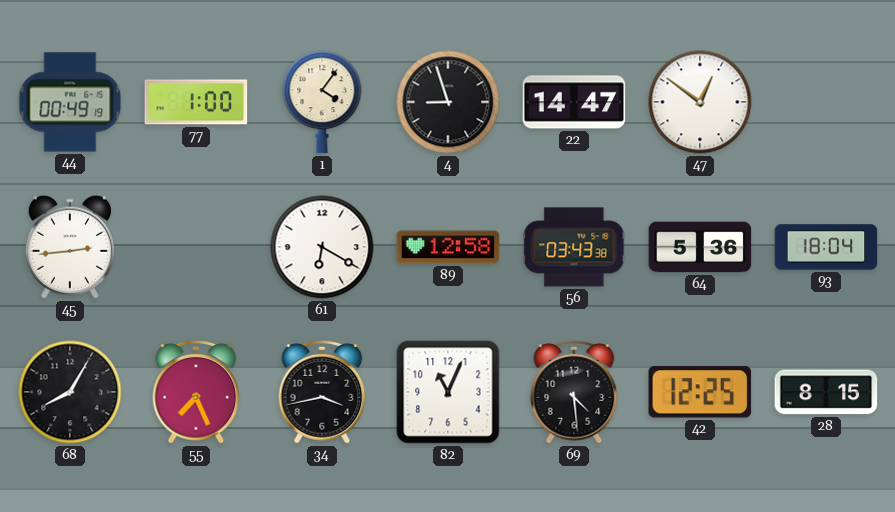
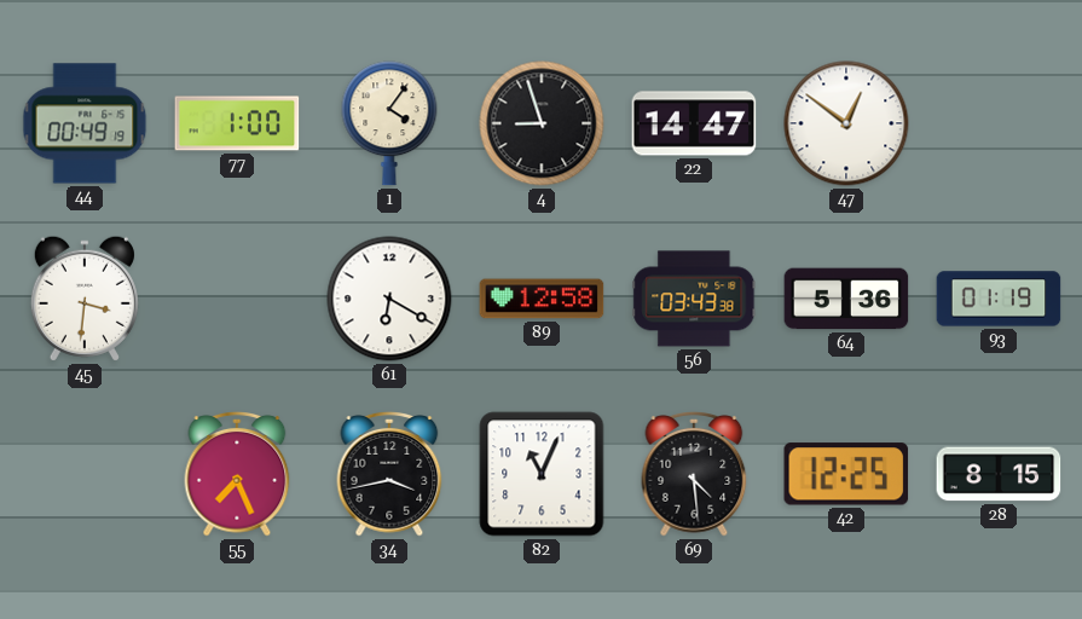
45: 2:44 -> 3:31
93: 18:04 -> 01:19
68: 8:05 -> none
